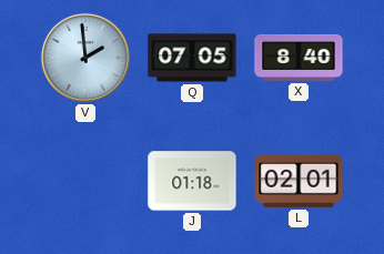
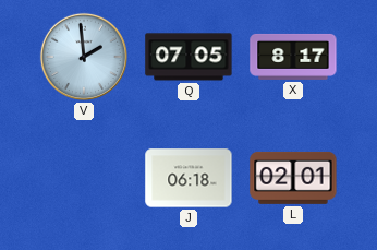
X: 8:40 -> 8:17
J: 01:18 -> 06:18
